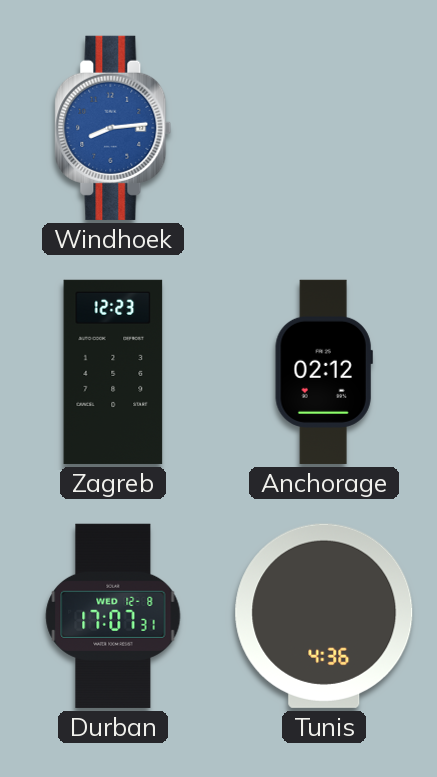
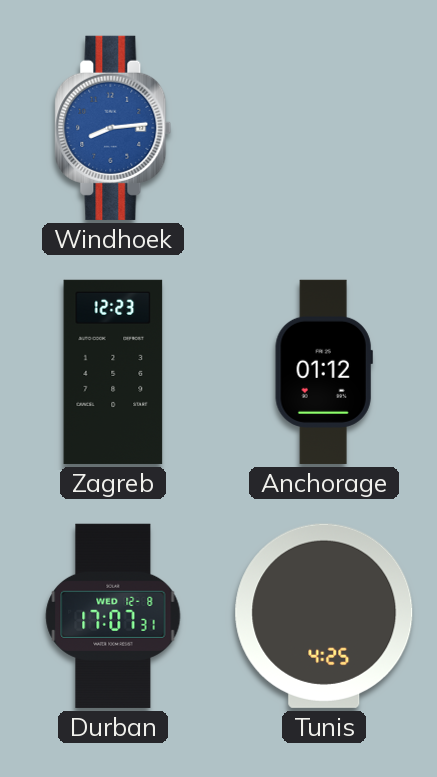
Anchorage: 02:12 -> 01:12
Tunis: 4:36 -> 4:25
